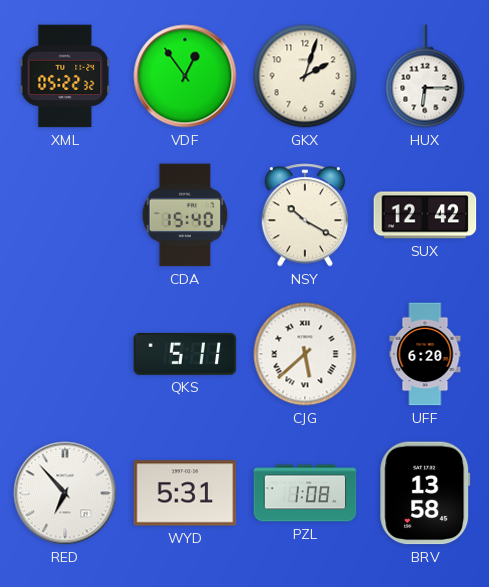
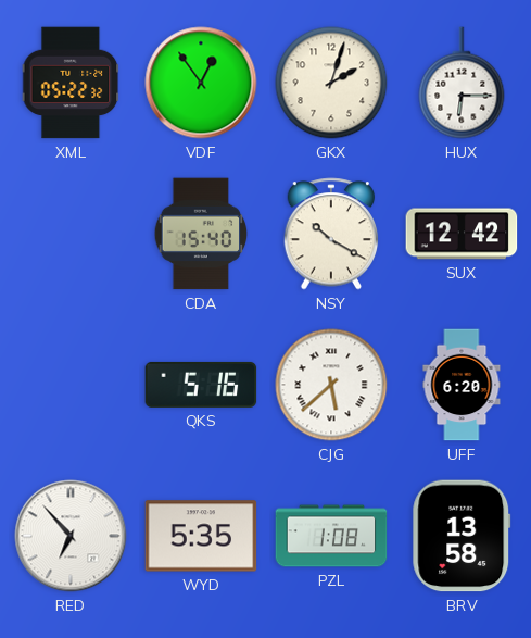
QKS: 5:11 -> 5:16
WYD: 5:31 -> 5:35
